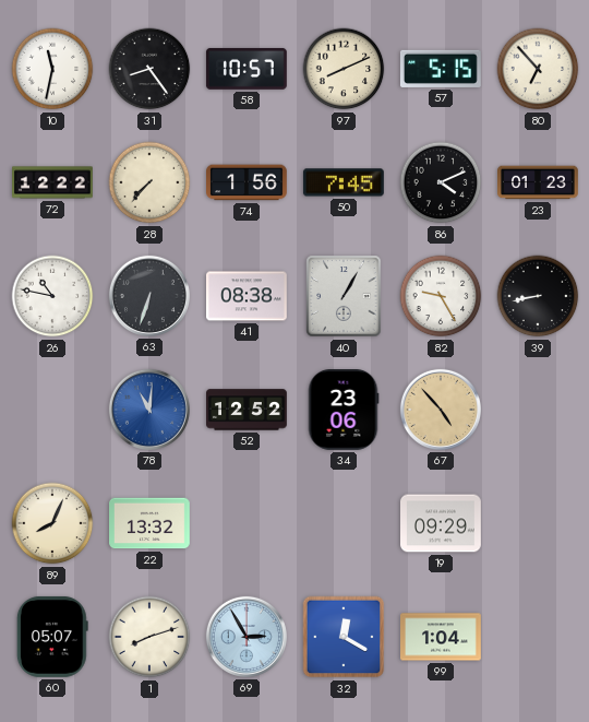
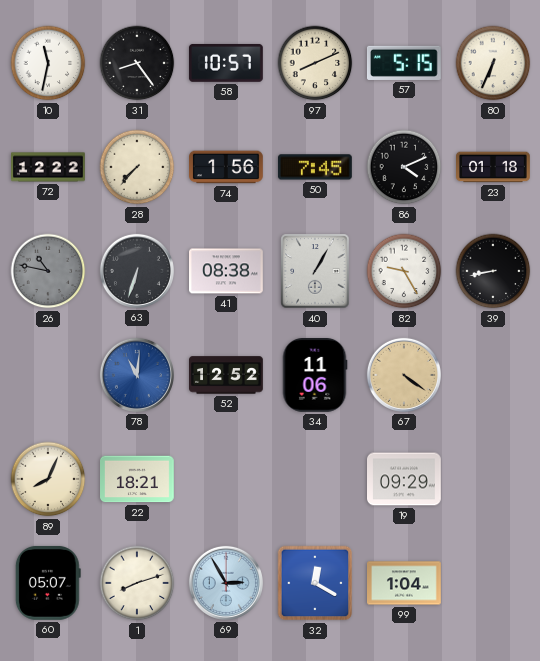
80: 6:53 -> 6:34
23: 01:23 -> 01:18
26 dial: white -> grey
34: 23:06 -> 11:06
67: 4:53 -> 4:21
22: 13:32 -> 18:21
